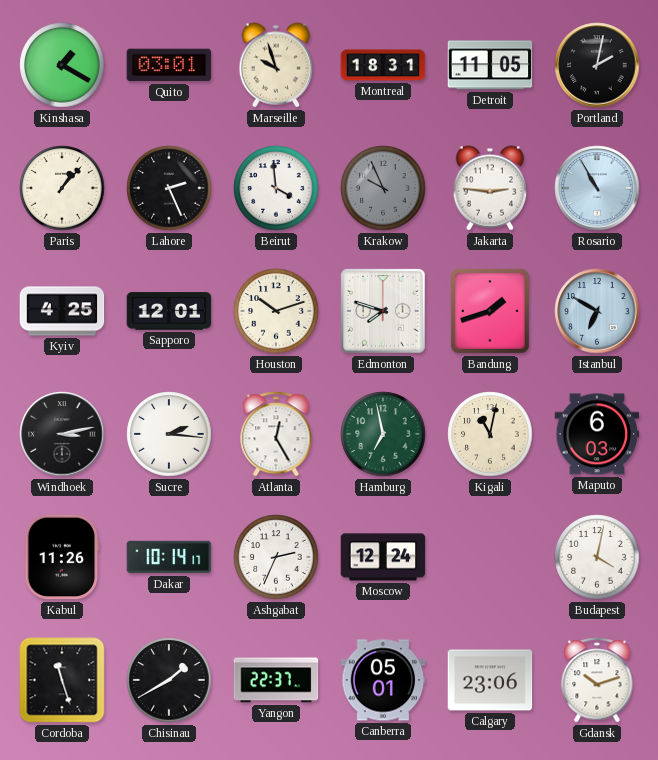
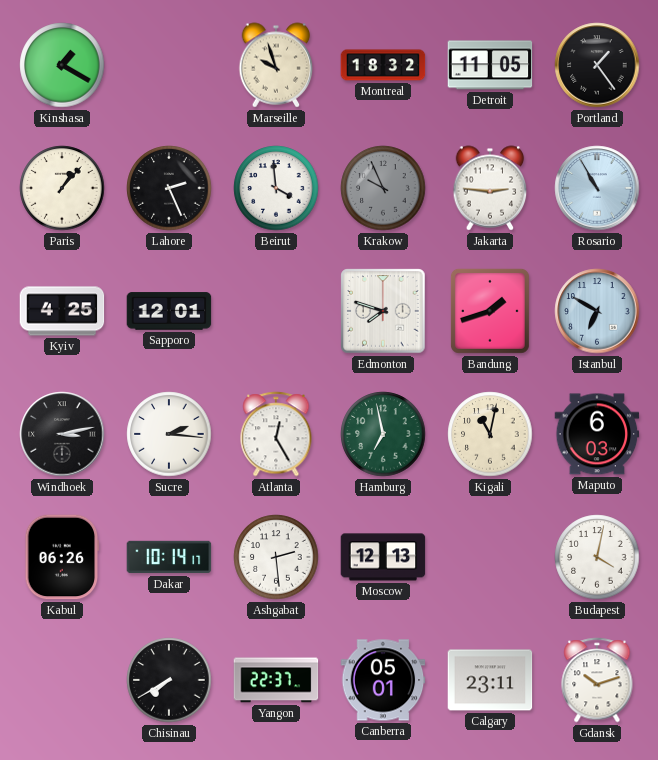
Quito: 03:01 -> none
Montreal: 18:31 -> 18:32
Portland: 2:02 -> 1:24
Houston: 10:12 -> none
Kabul: 11:26 -> 06:26
Ashgabat: 2:34 -> 2:29
Moscow: 12:24 -> 12:13
Cordoba: 11:27 -> none
Chisinau: 1:40 -> 7:40
Calgary: 23:06 -> 23:11
